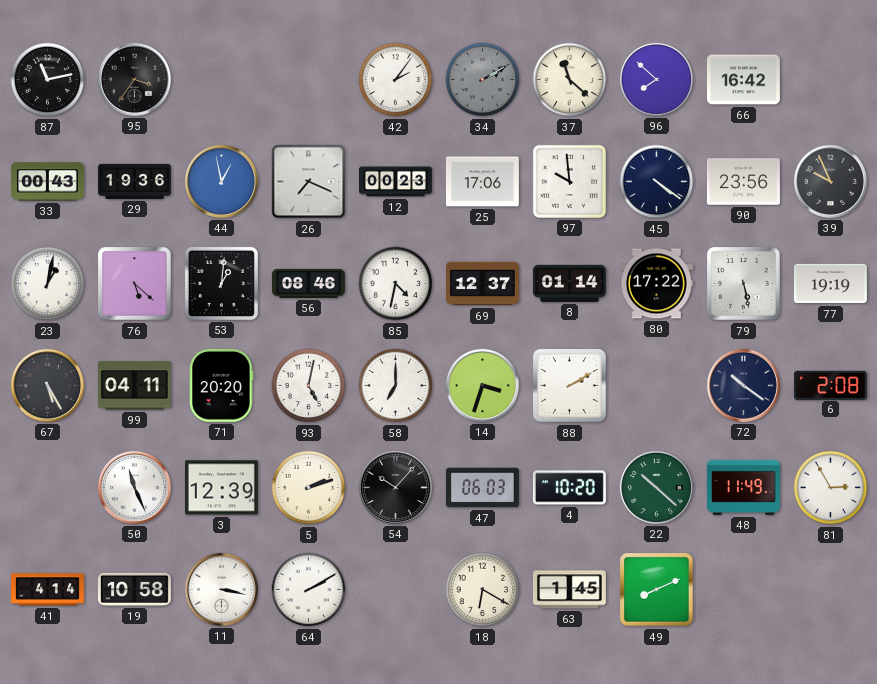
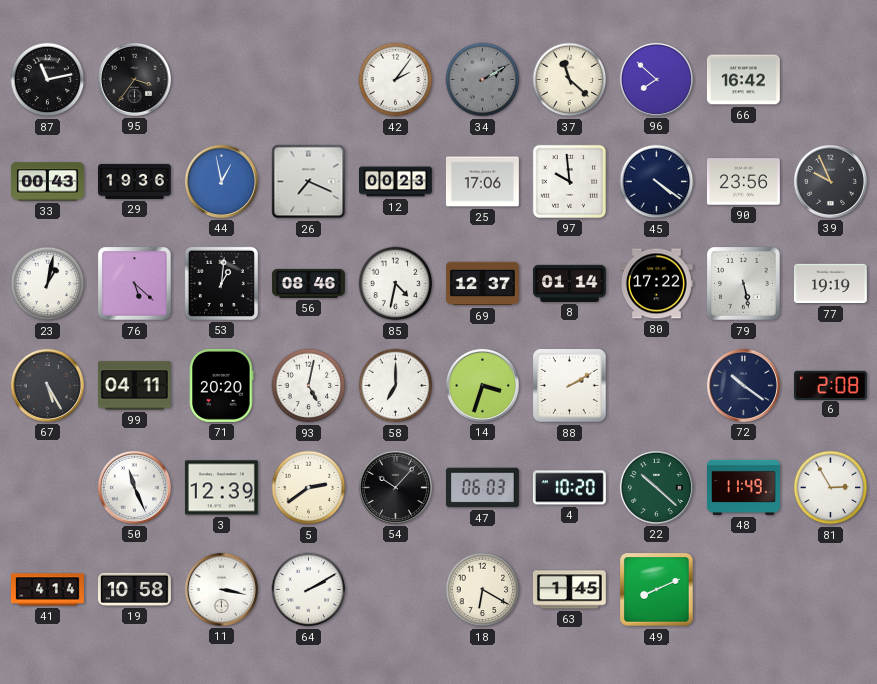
5: 2:12 -> 2:39
